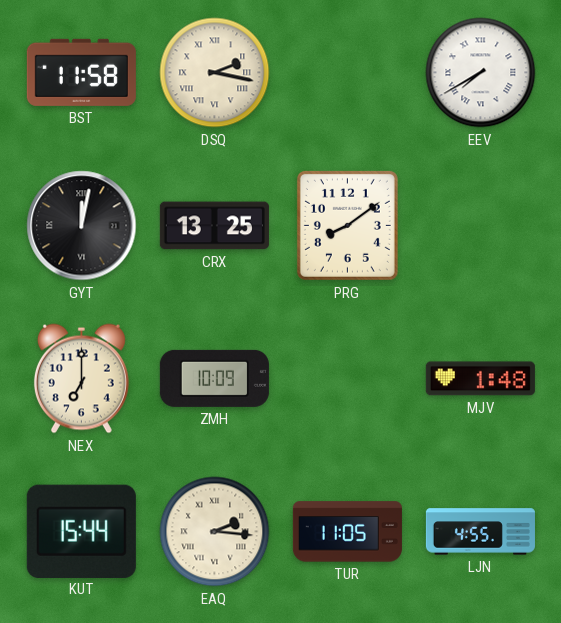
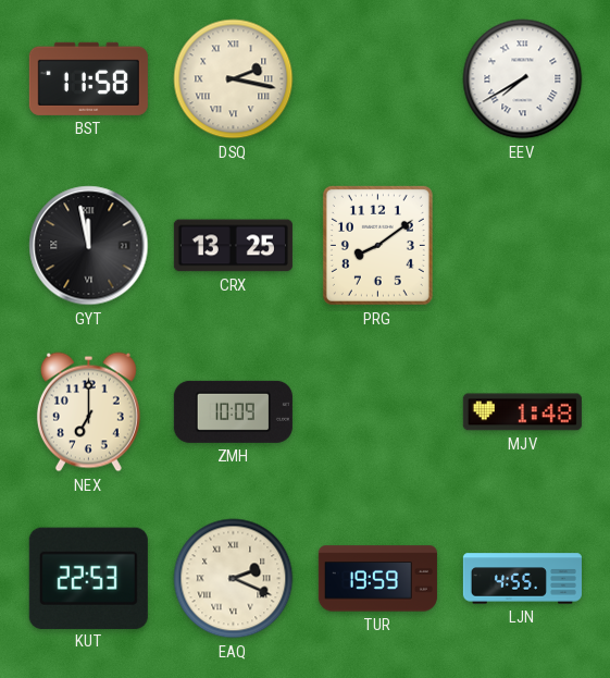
GYT: 12:02 -> 11:58
KUT: 15:44 -> 22:53
EAQ: 2:16 -> 2:19
TUR: 11:05 -> 19:59
